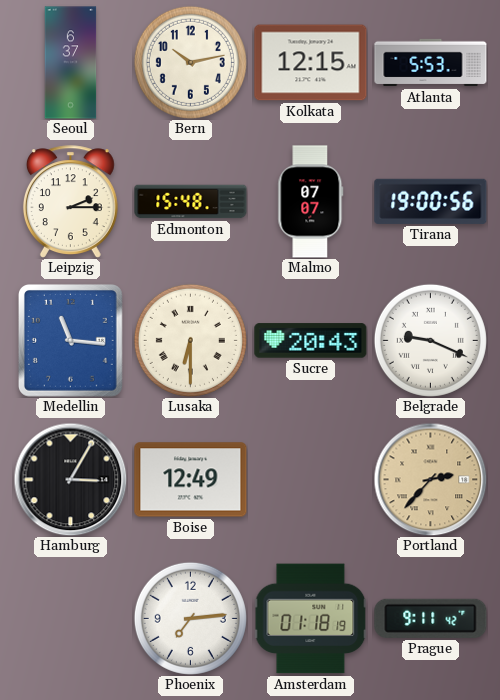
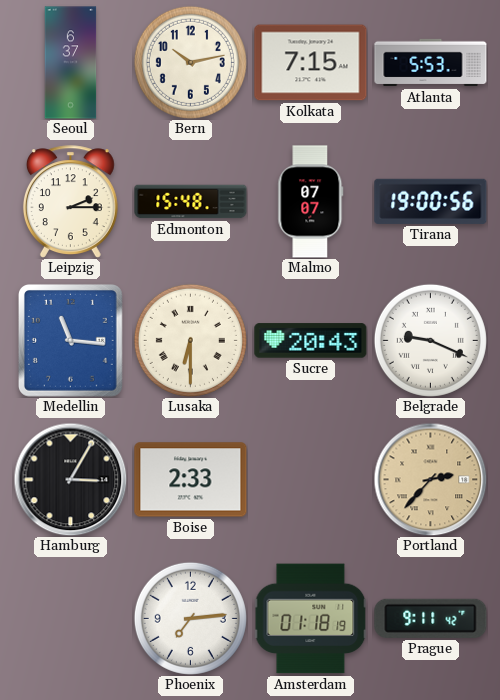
Kolkata: 12:15 -> 7:15
Boise: 12:49 -> 2:33
